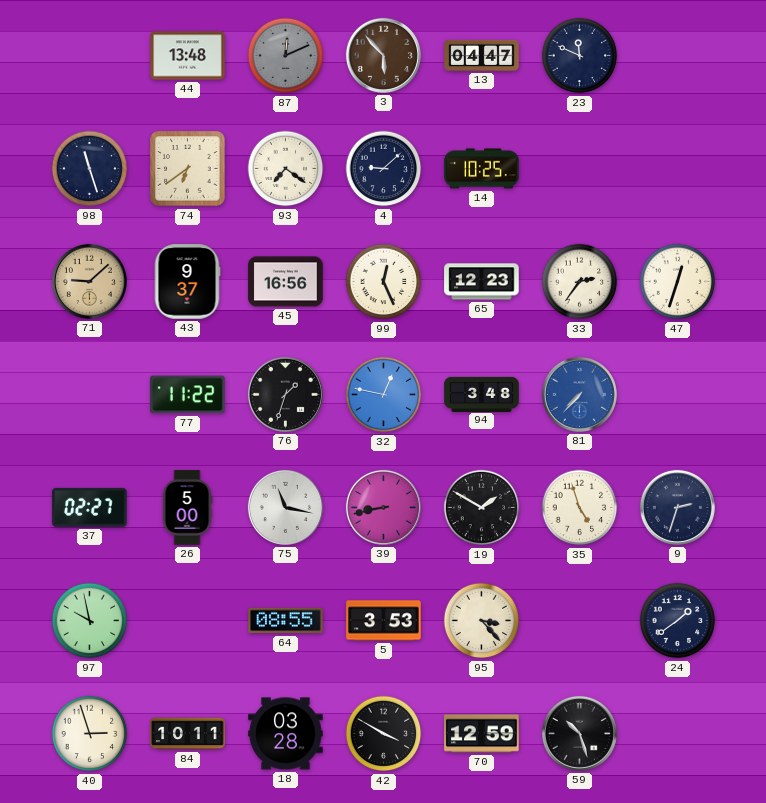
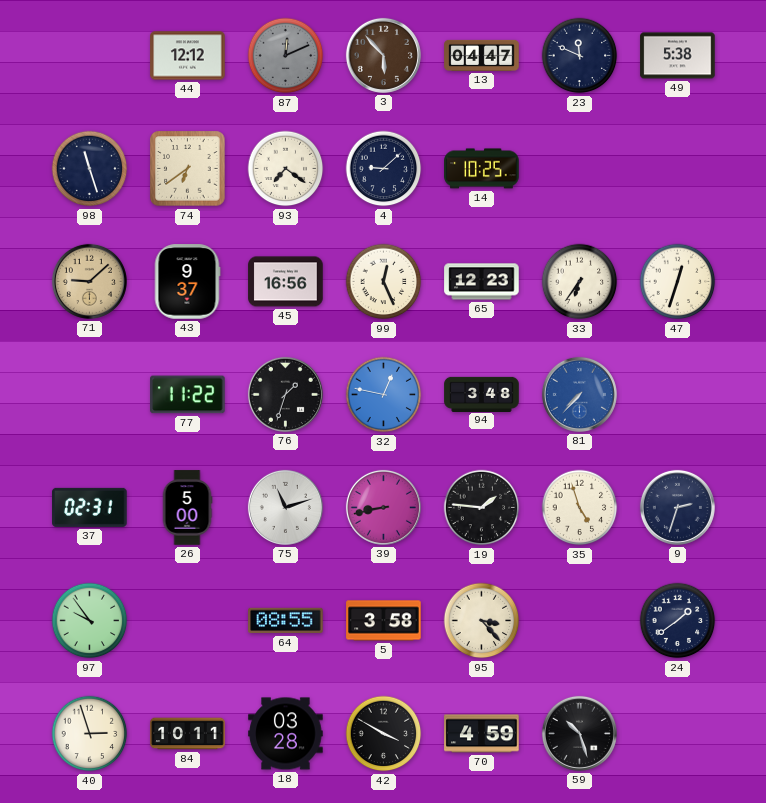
44: 13:48 -> 12:12
49: none -> 5:38
33: 2:36 -> 6:36
37: 02:27 -> 02:31
75: 11:17 -> 11:12
19: 1:50 -> 1:46
97: 9:58 -> 9:54
5: 3:53 -> 3:58
70: 12:59 -> 4:59
